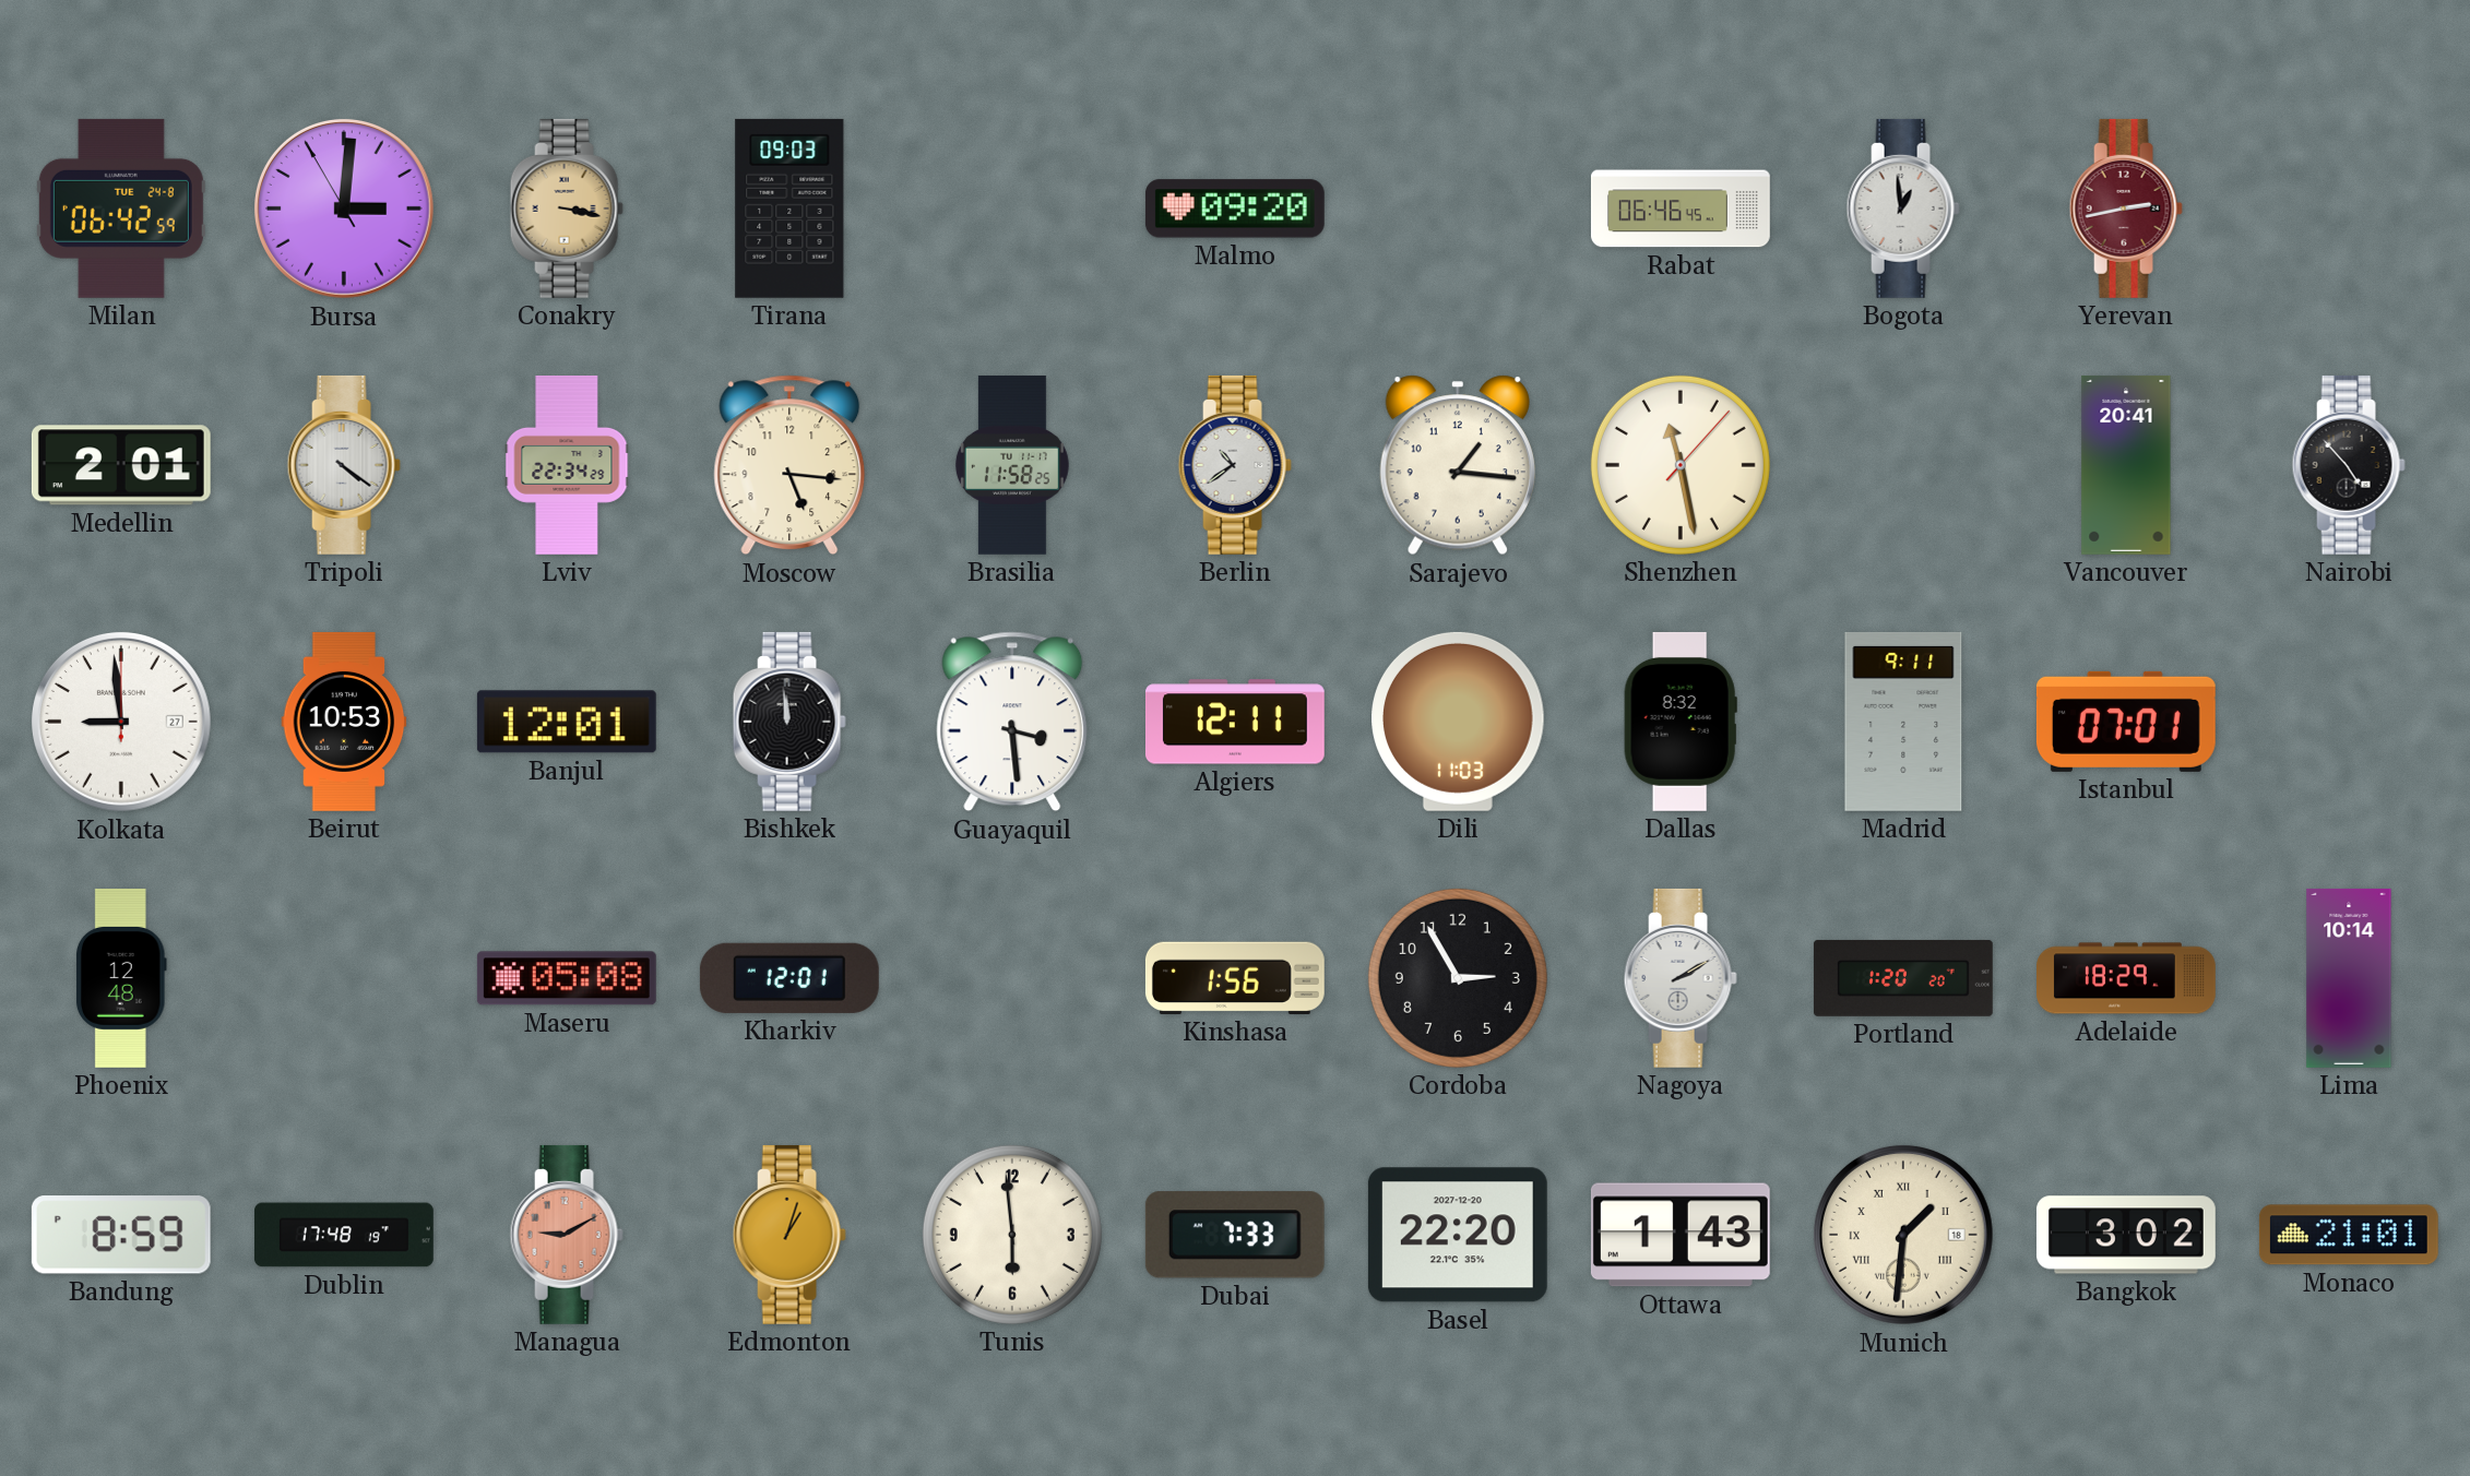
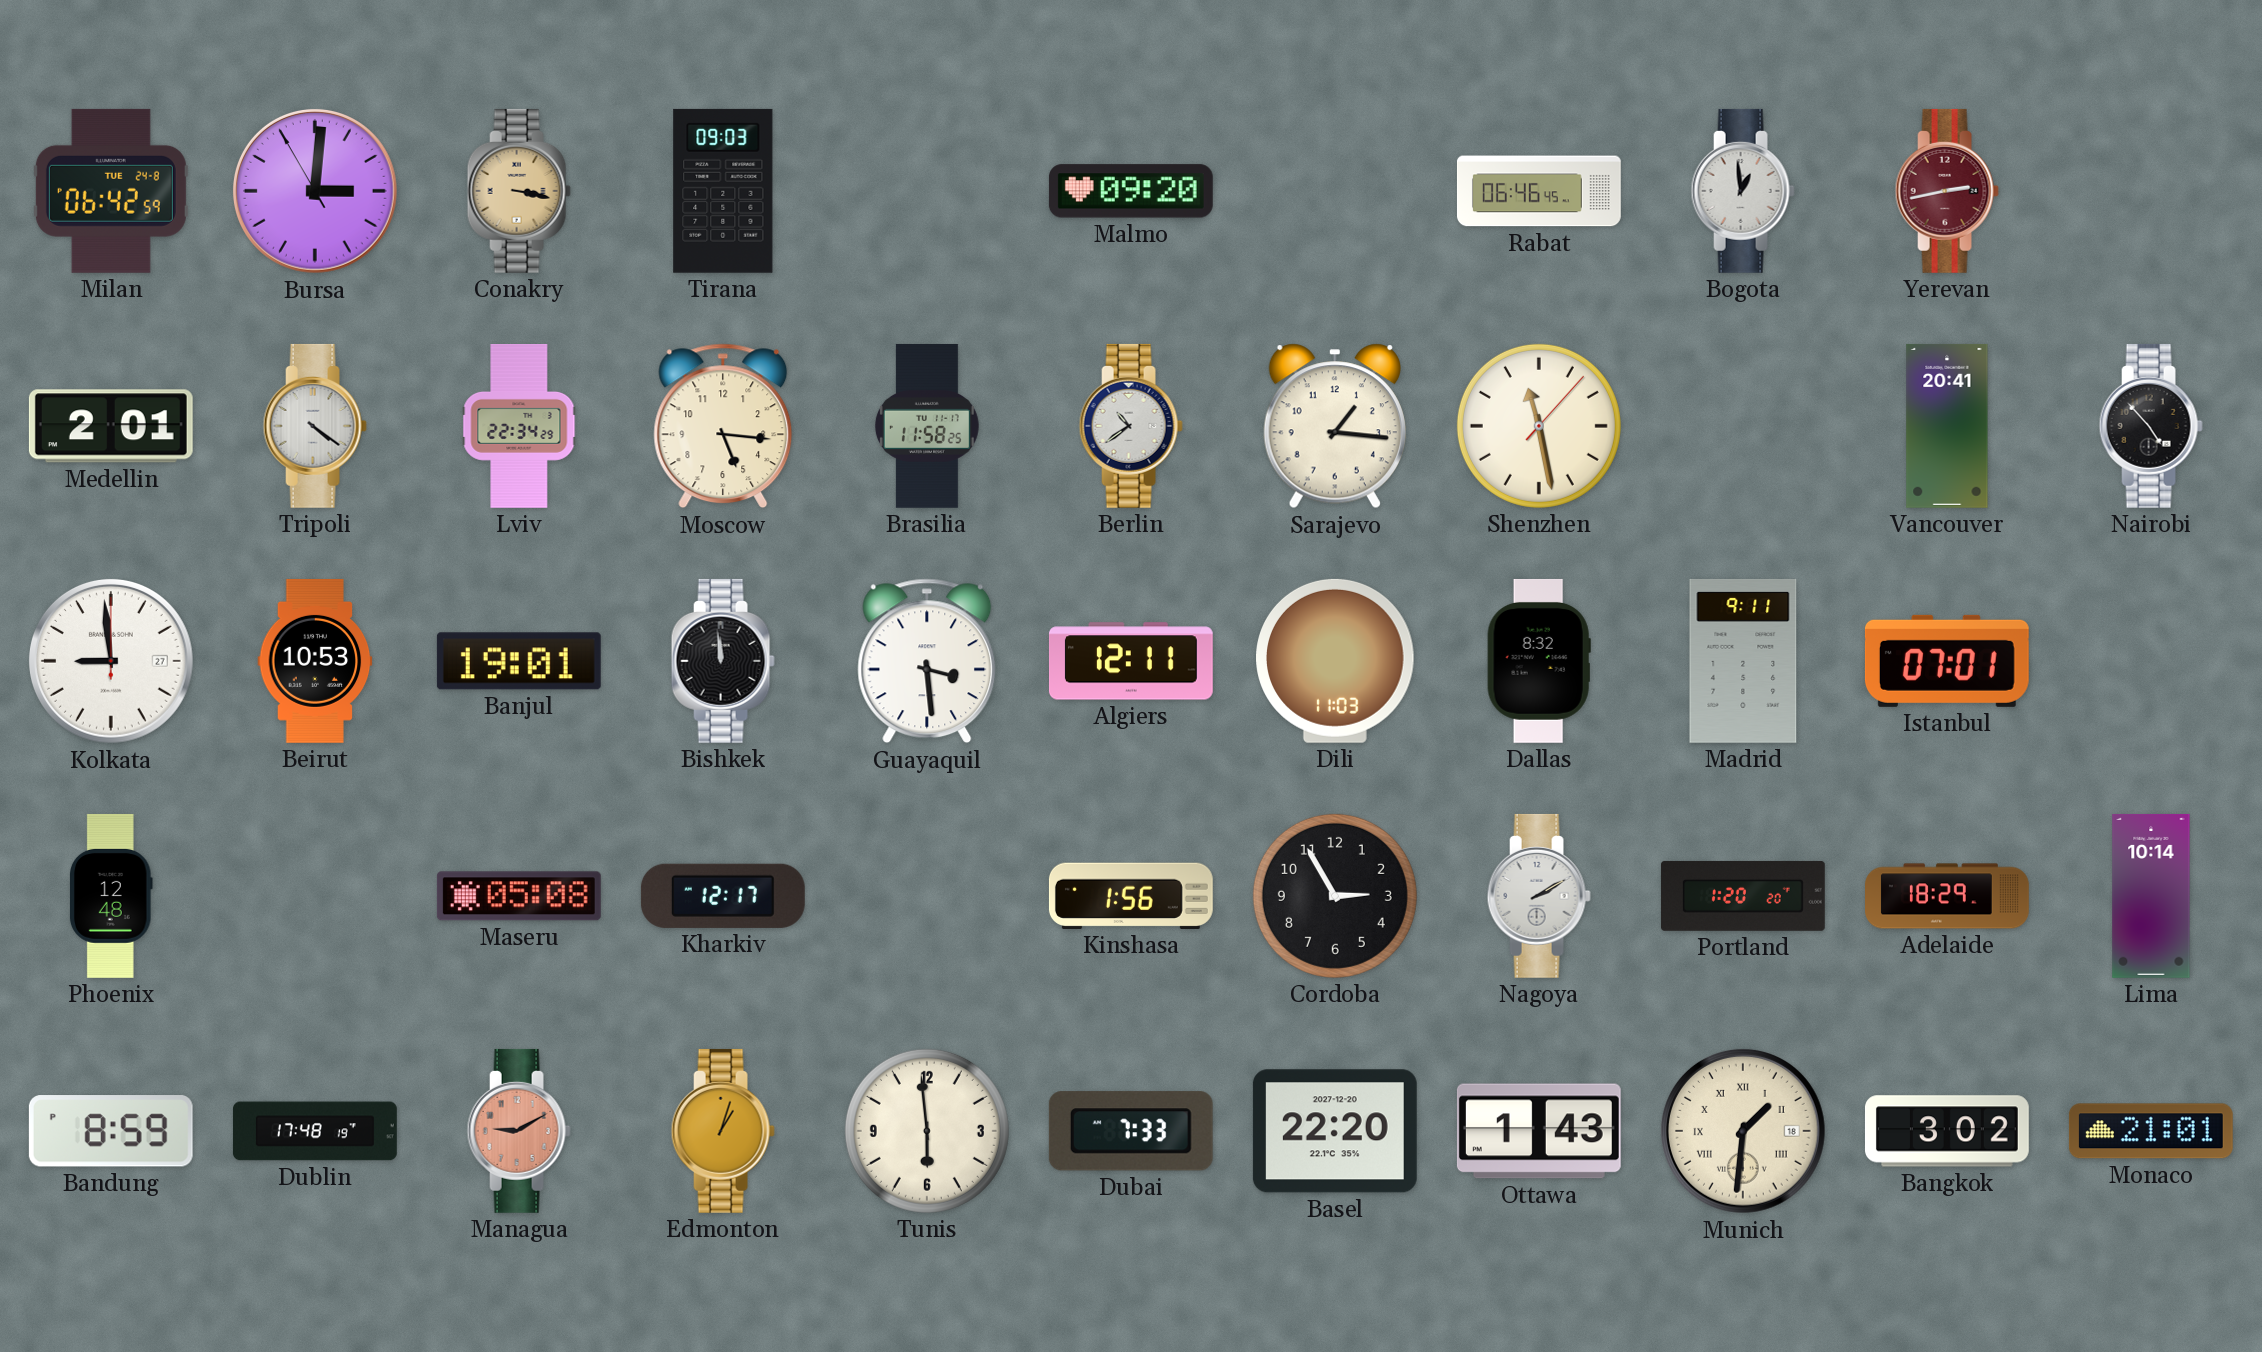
Banjul: 12:01 -> 19:01
Kharkiv: 12:01 -> 12:17
